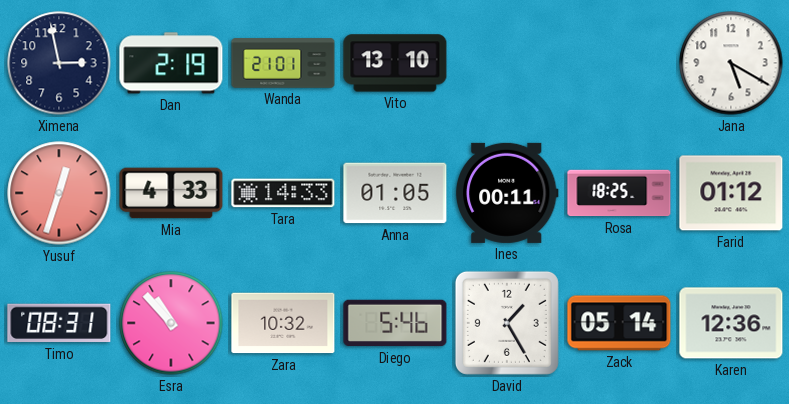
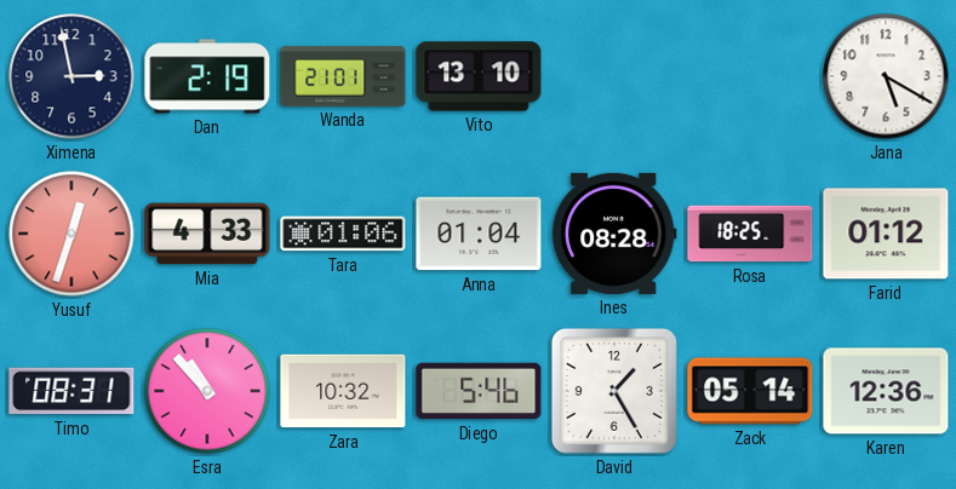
Tara: 14:33 -> 01:06
Anna: 01:05 -> 01:04
Ines: 00:11 -> 08:28
